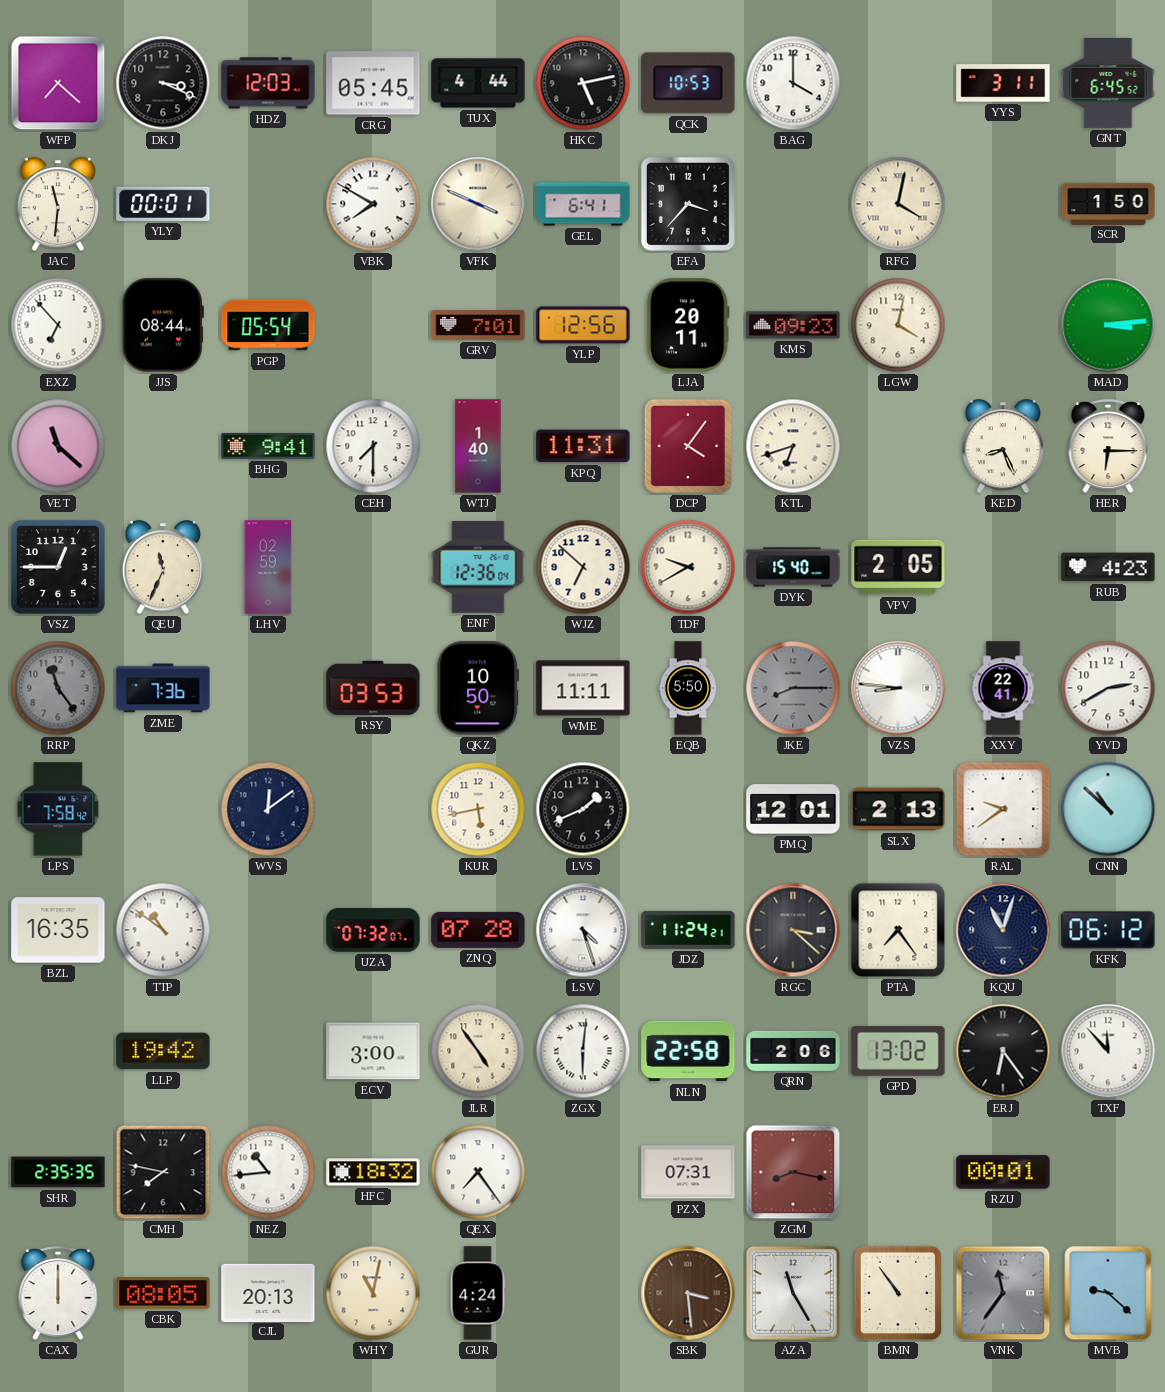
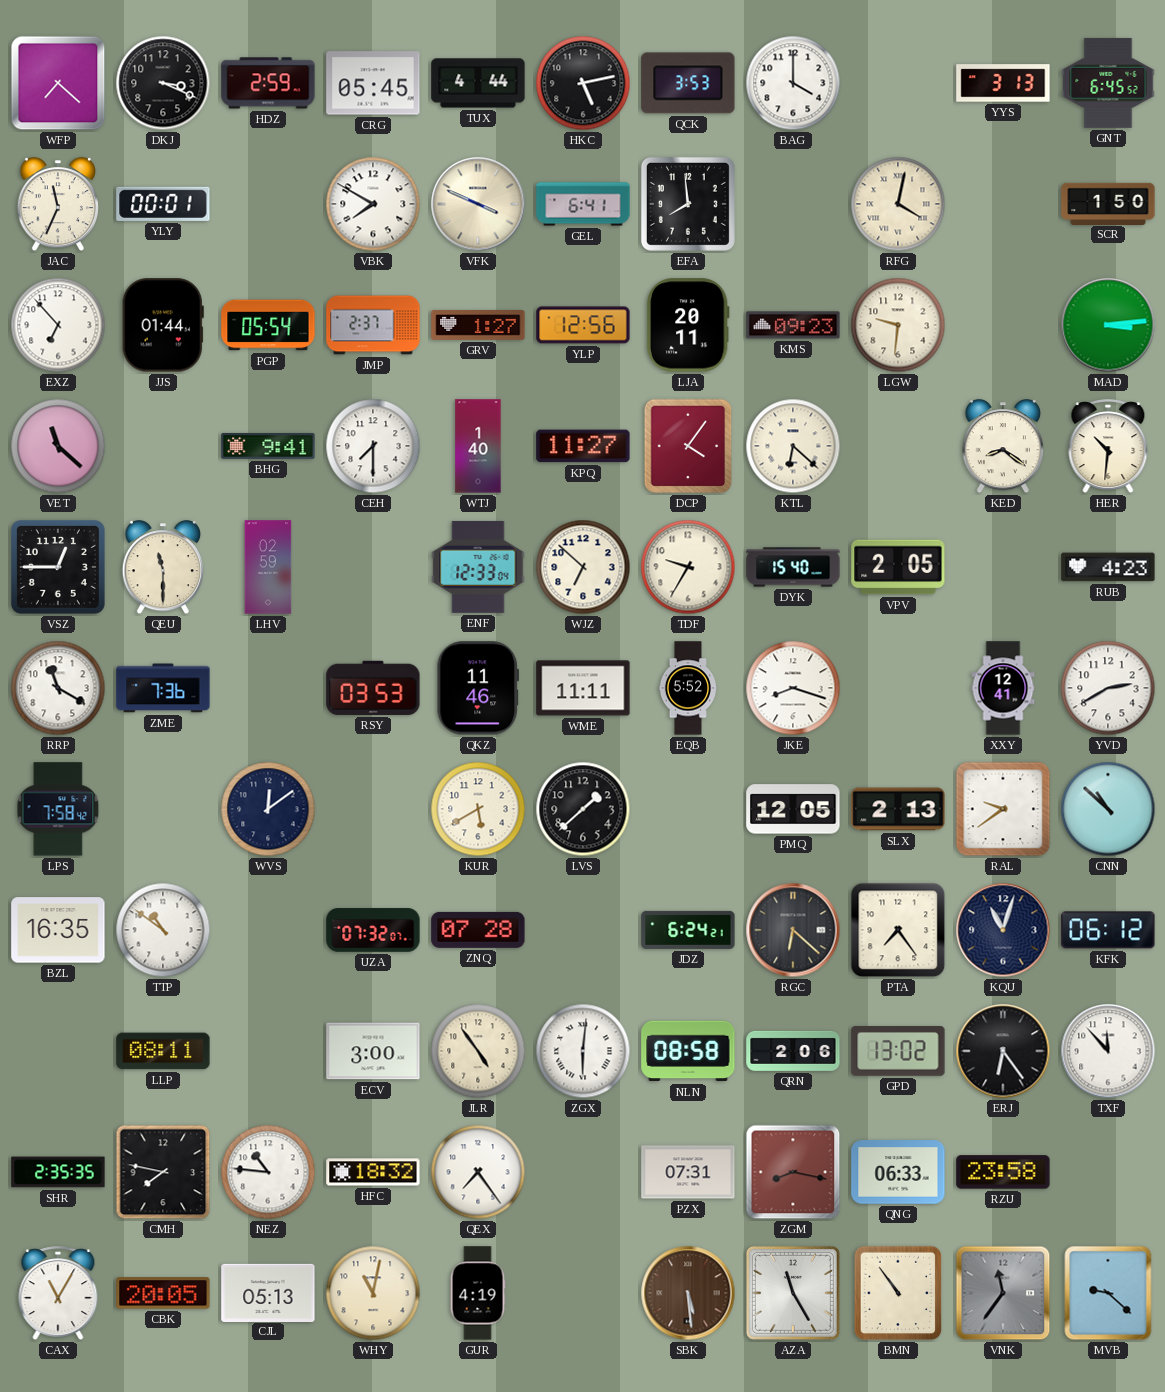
HDZ: 12:03 -> 2:59
QCK: 10:53 -> 3:53
YYS: 3:11 -> 3:13
JAC: 11:31 -> 11:34
EFA: 3:37 -> 7:59
JJS: 08:44 -> 01:44
JMP: none -> 2:37
GRV: 7:01 -> 1:27
LGW: 4:02 -> 9:31
KPQ: 11:31 -> 11:27
KTL: 6:42 -> 6:22
KED: 8:26 -> 8:21
HER: 6:15 -> 10:31
QEU: 11:34 -> 11:30
ENF: 12:36 -> 12:33
TDF: 9:40 -> 9:35
RRP: 11:24 -> 11:20
RRP dial: grey -> white
QKZ: 10:50 -> 11:46
EQB: 5:50 -> 5:52
JKE: 8:15 -> 8:18
JKE dial: grey -> white
VZS: 8:46 -> none
XXY: 22:41 -> 12:41
KUR: 5:43 -> 5:40
LVS: 1:41 -> 1:38
PMQ: 12:01 -> 12:05
LSV: 4:27 -> none
JDZ: 11:24 -> 6:24
RGC: 3:22 -> 6:22
LLP: 19:42 -> 08:11
NLN: 22:58 -> 08:58
NEZ: 10:44 -> 10:46
QNG: none -> 06:33
RZU: 00:01 -> 23:58
CAX: 12:00 -> 11:05
CBK: 08:05 -> 20:05
CJL: 20:13 -> 05:13
GUR: 4:24 -> 4:19
SBK: 3:29 -> 5:29
